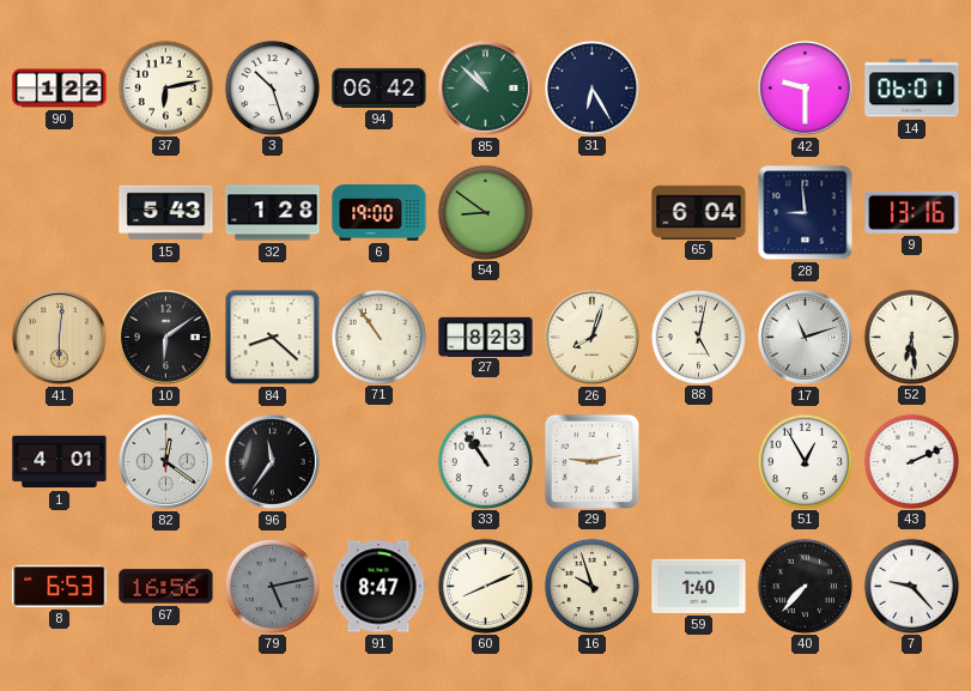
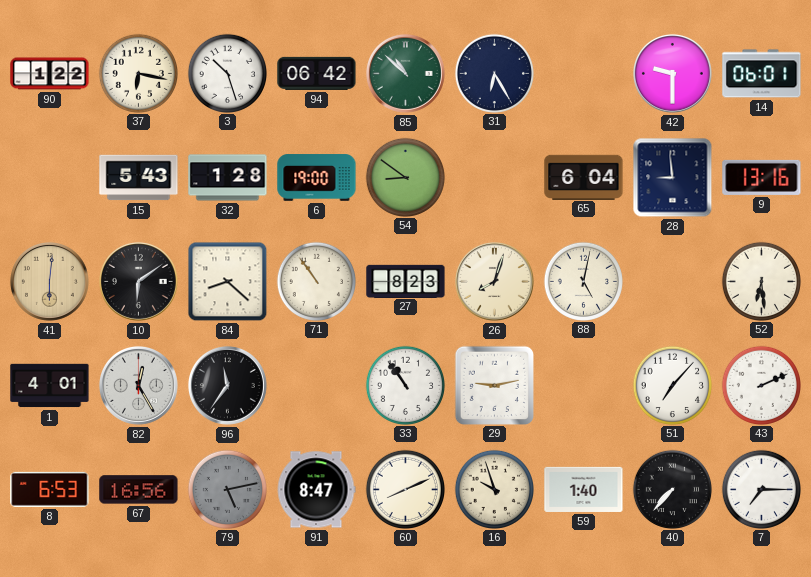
37: 6:13 -> 6:17
17: 11:12 -> none
82: 12:21 -> 12:25
51: 12:55 -> 7:07
7: 9:23 -> 7:15
